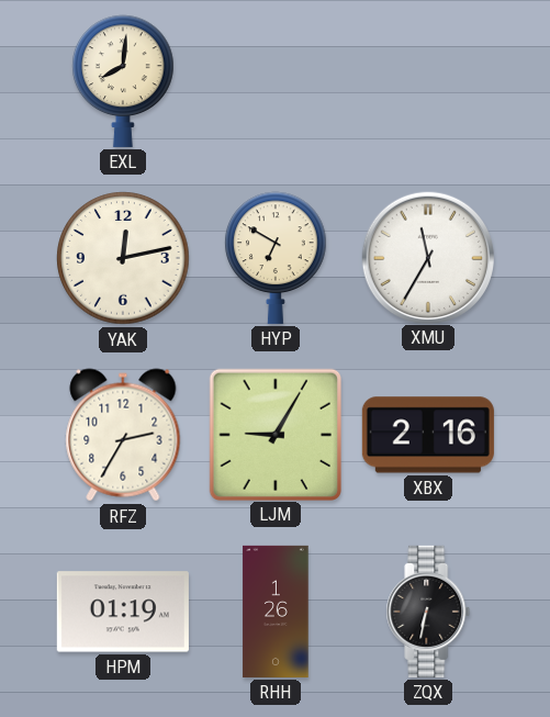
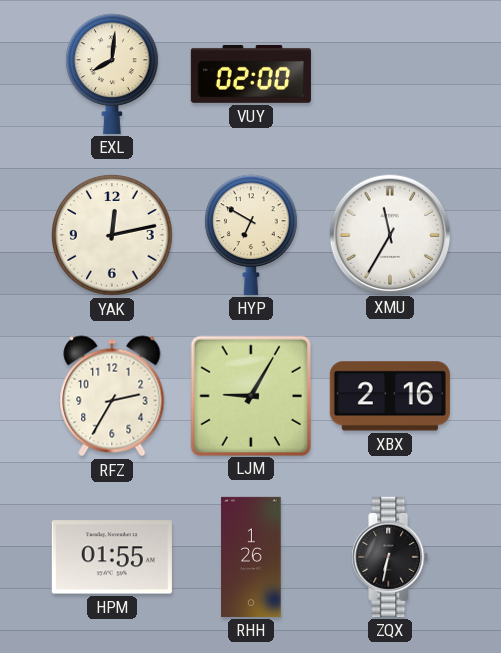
VUY: none -> 02:00
HPM: 01:19 -> 01:55
